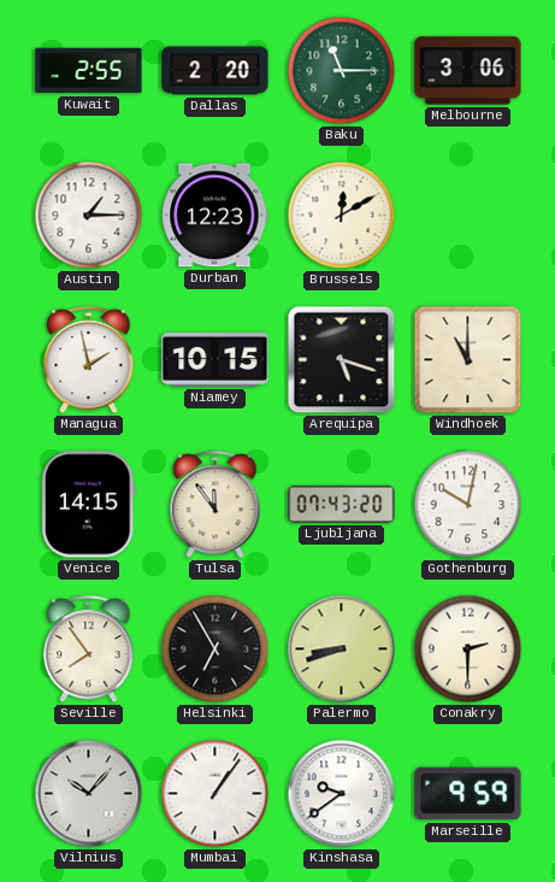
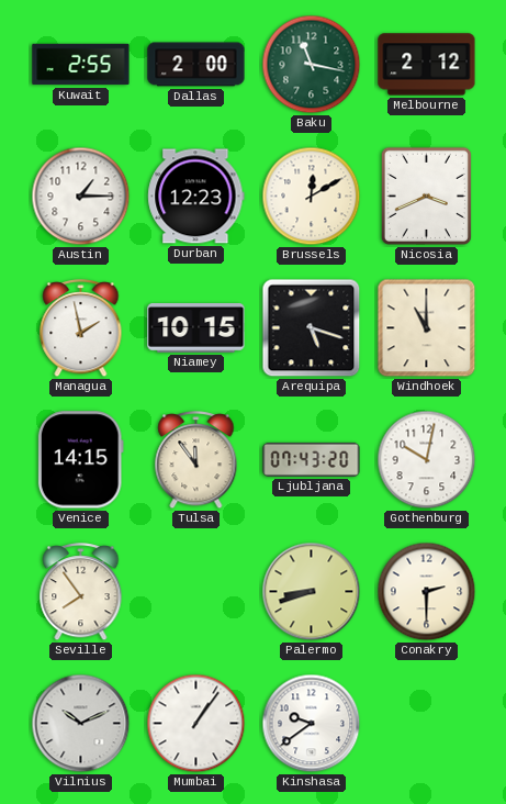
Dallas: 2:20 -> 2:00
Baku: 11:15 -> 11:17
Melbourne: 3:06 -> 2:12
Nicosia: none -> 3:41
Helsinki: 6:55 -> none
Vilnius: 10:07 -> 10:11
Marseille: 9:59 -> none
